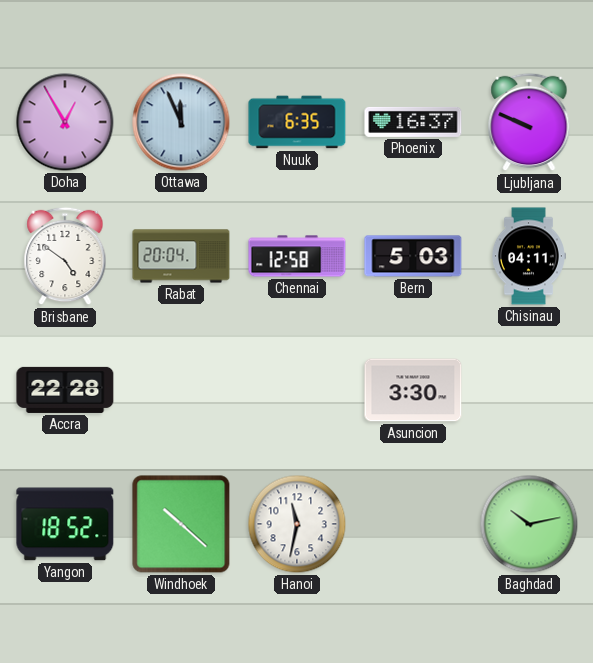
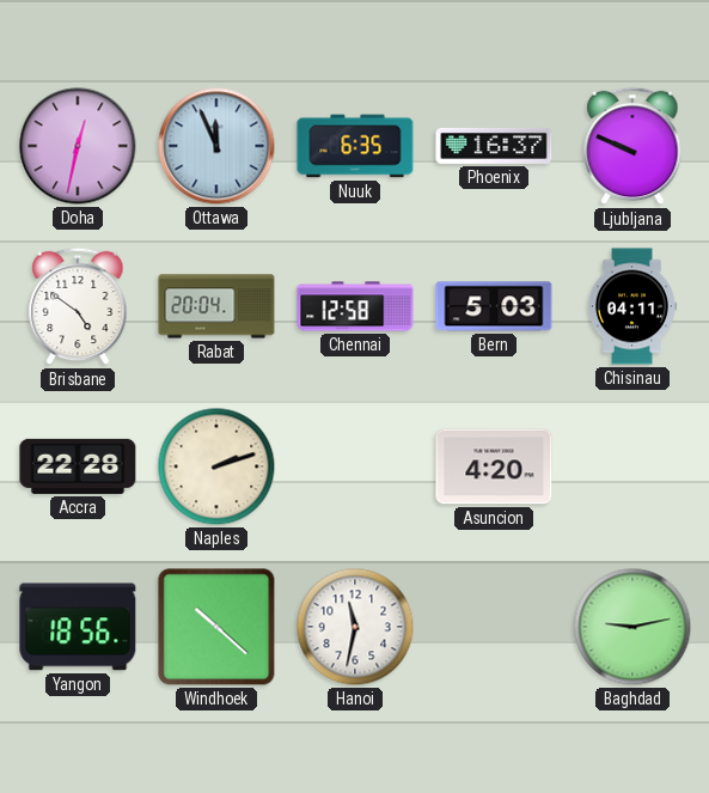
Doha: 12:55 -> 12:32
Naples: none -> 2:12
Asuncion: 3:30 -> 4:20
Yangon: 18:52 -> 18:56
Baghdad: 10:13 -> 9:13
